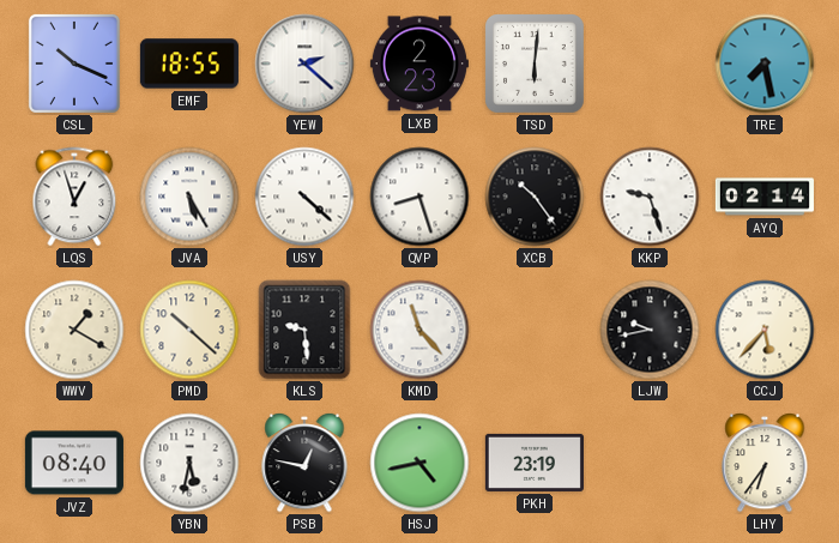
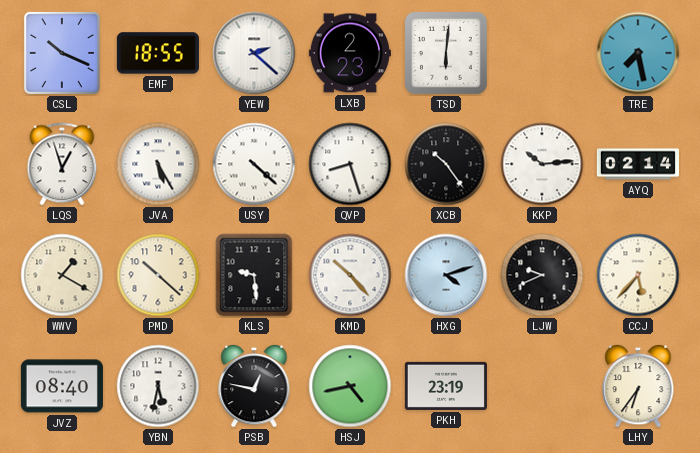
KKP: 9:27 -> 10:14
KMD: 11:23 -> 10:23
HXG: none -> 4:12
LJW: 9:43 -> 9:41
